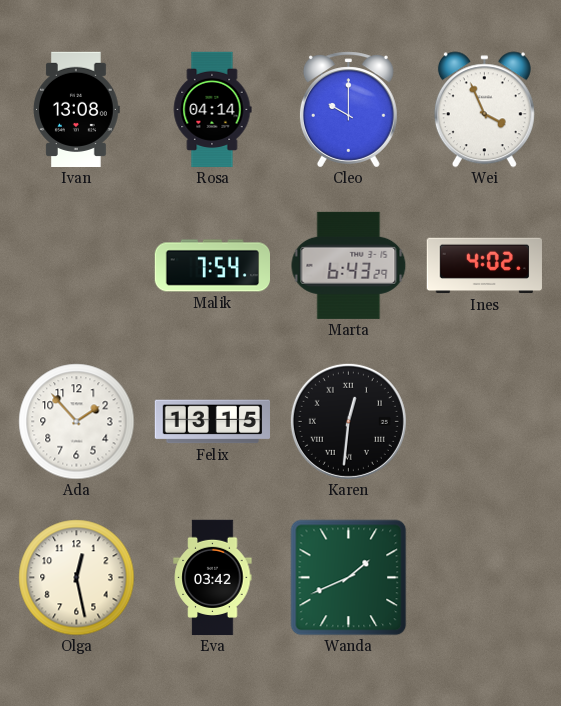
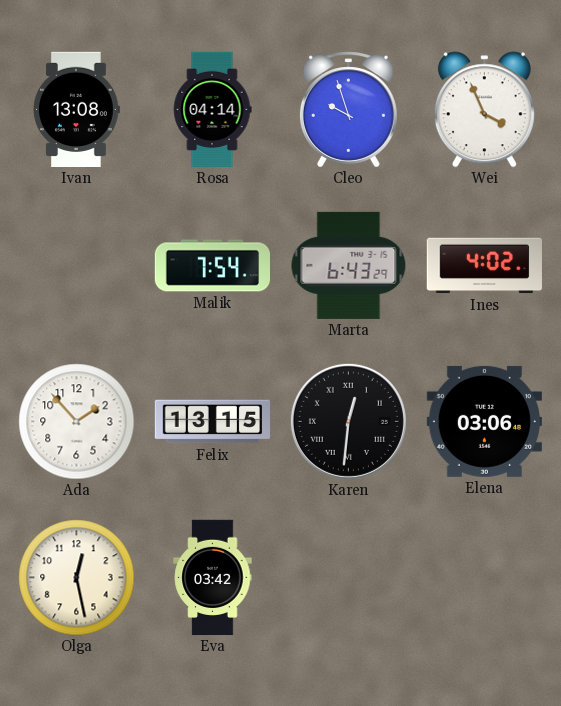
Cleo: 10:00 -> 9:57
Elena: none -> 03:06
Wanda: 1:41 -> none
